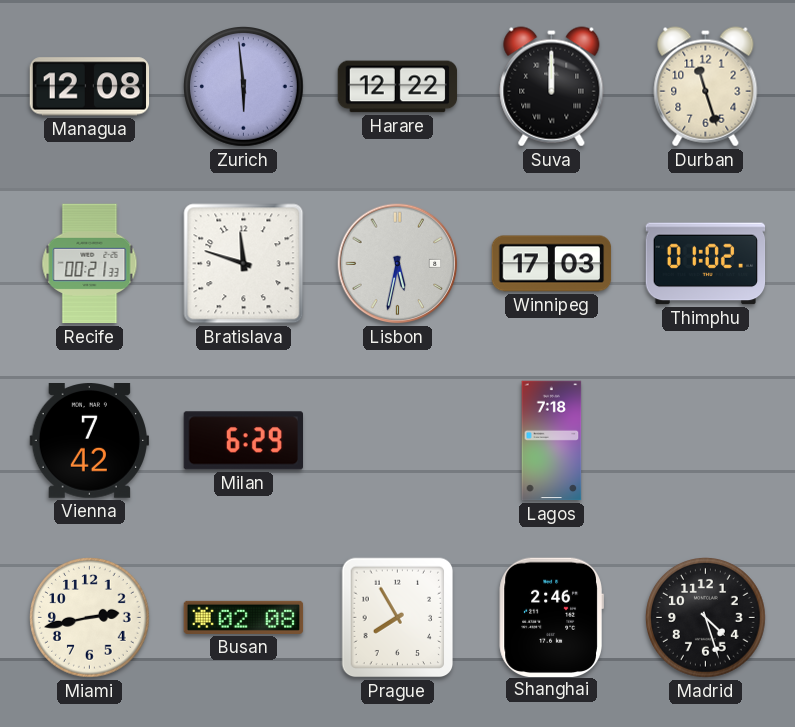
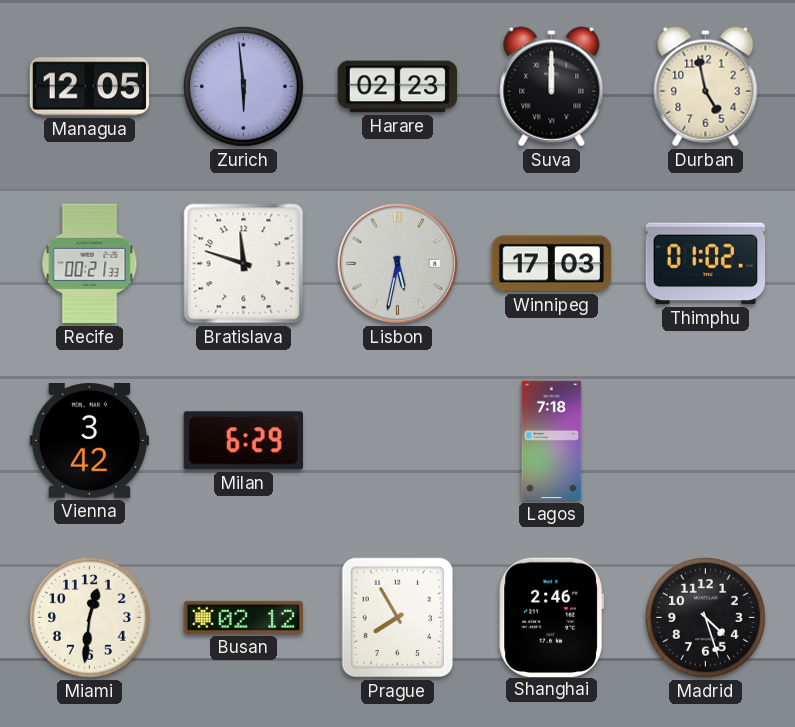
Managua: 12:08 -> 12:05
Harare: 12:22 -> 02:23
Durban: 11:27 -> 4:58
Vienna: 7:42 -> 3:42
Miami: 2:43 -> 12:31
Busan: 02:08 -> 02:12
